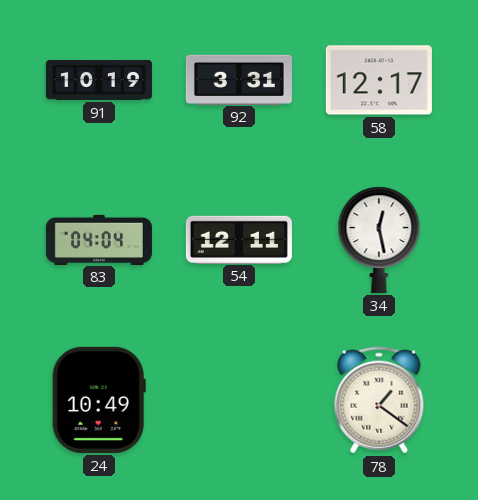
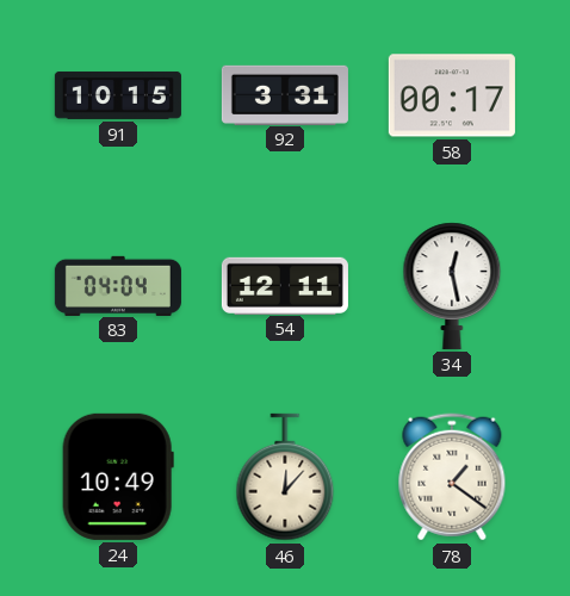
91: 10:19 -> 10:15
58: 12:17 -> 00:17
46: none -> 12:07
